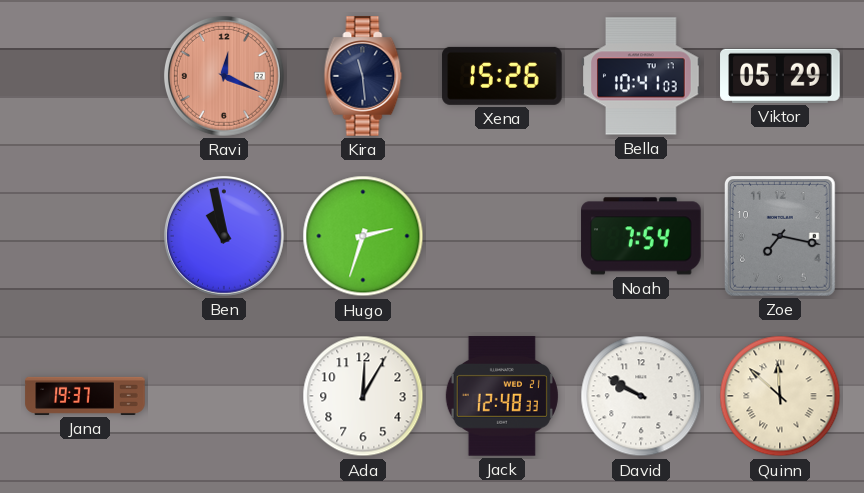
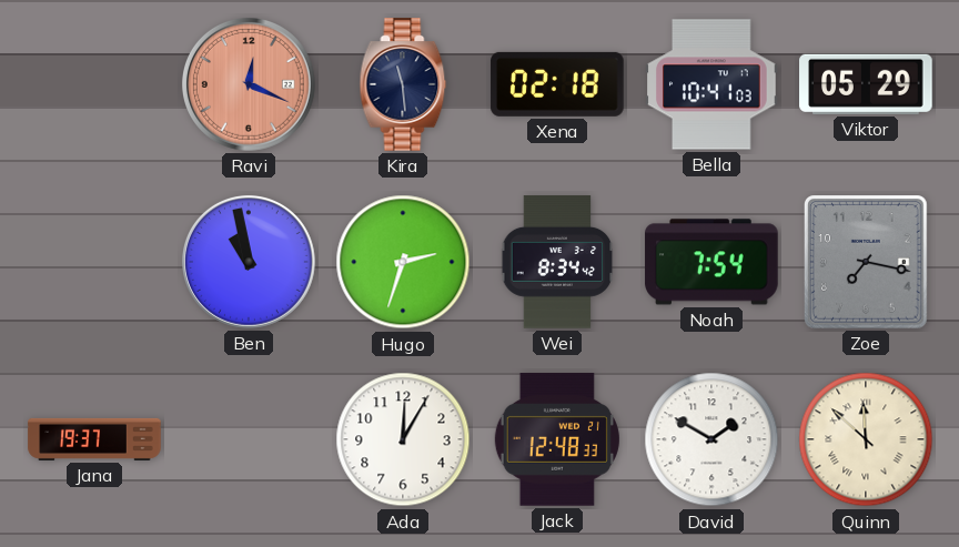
Xena: 15:26 -> 02:18
Wei: none -> 8:34
David: 9:50 -> 1:50
